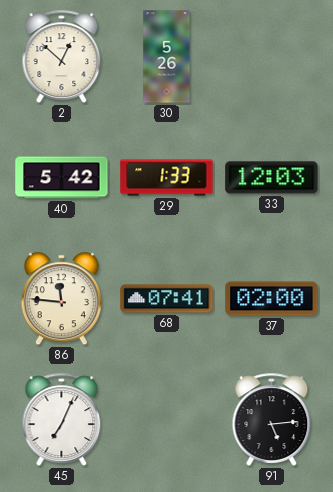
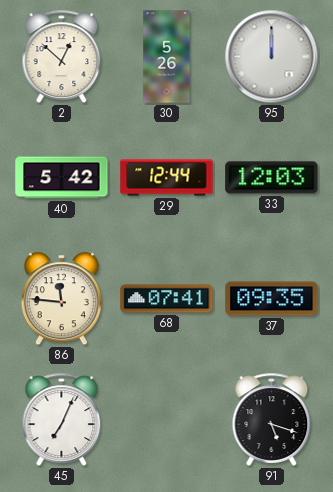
95: none -> 12:00
29: 1:33 -> 12:44
37: 02:00 -> 09:35
91: 5:14 -> 5:18
